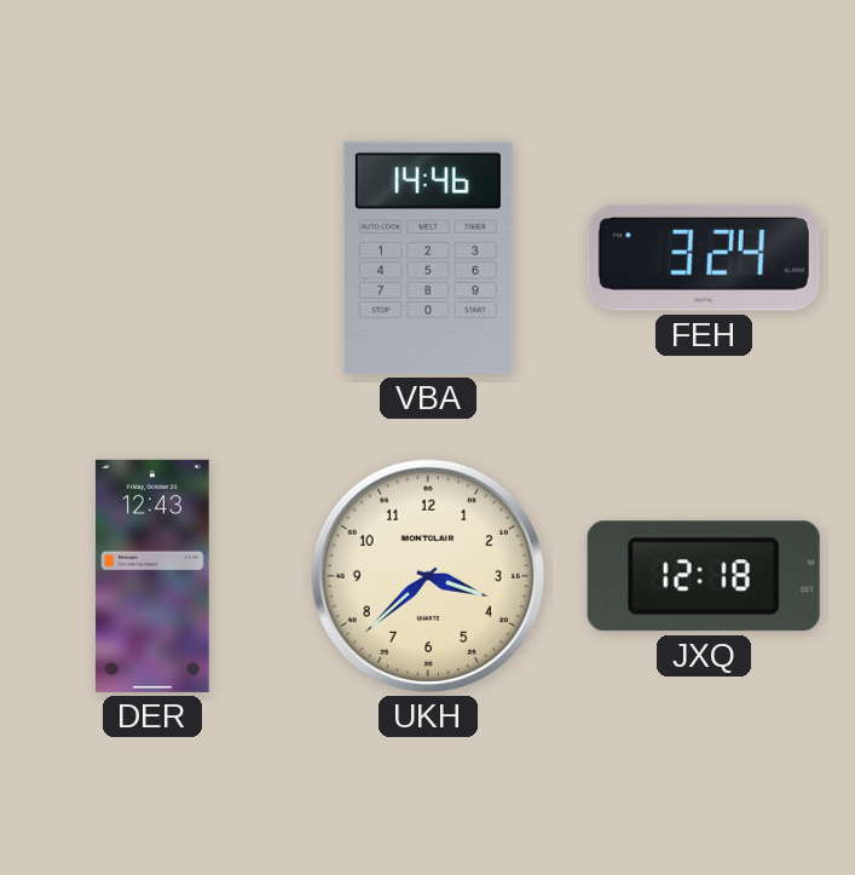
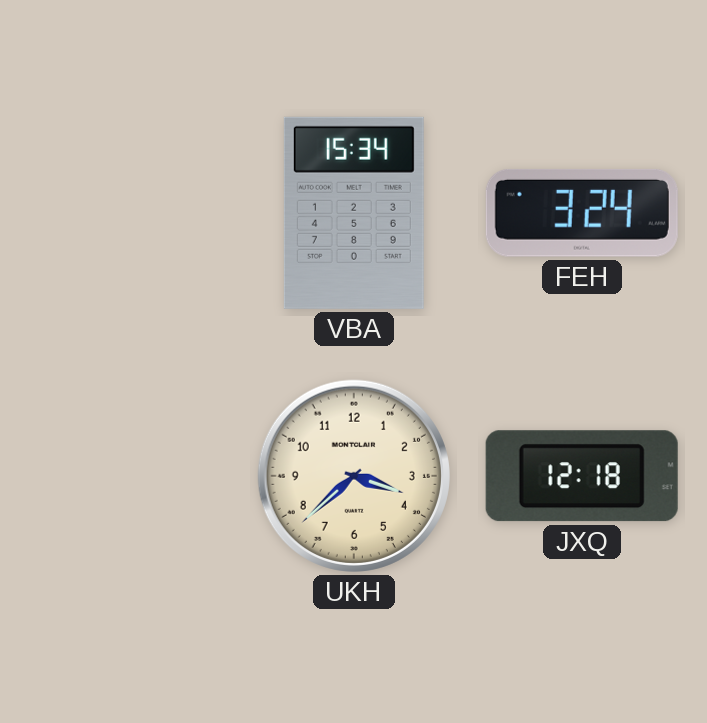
VBA: 14:46 -> 15:34
DER: 12:43 -> none
